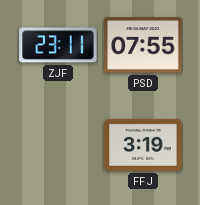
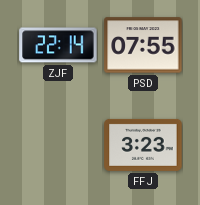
ZJF: 23:11 -> 22:14
FFJ: 3:19 -> 3:23
